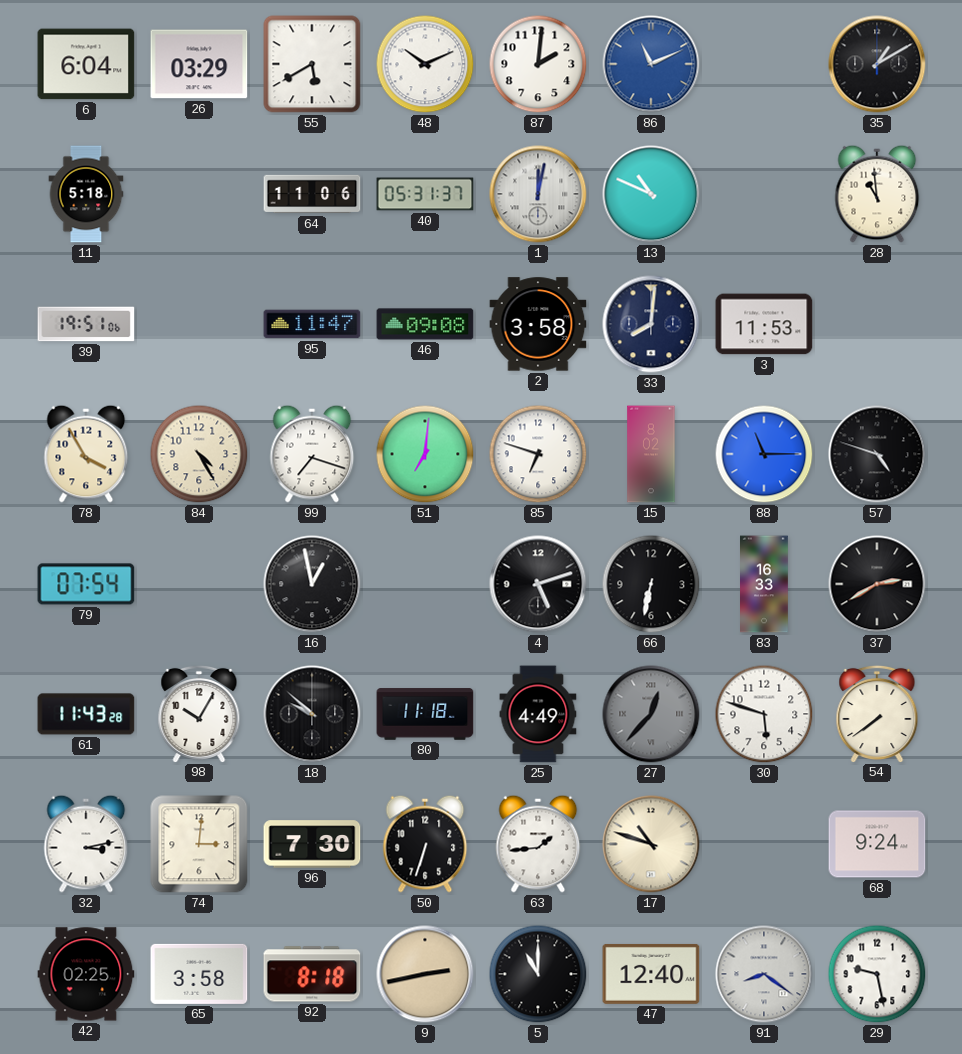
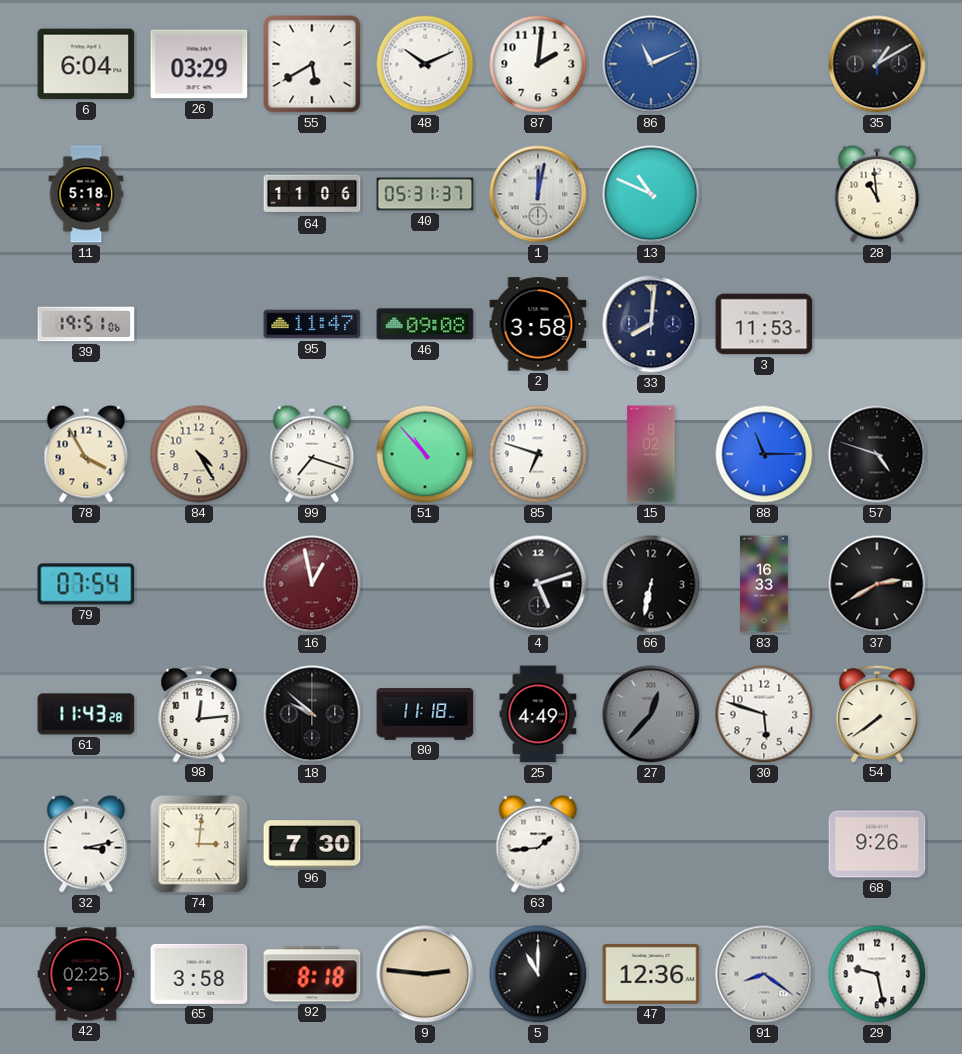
51: 7:01 -> 10:53
16 dial: black -> burgundy
98: 10:05 -> 12:14
50: 6:33 -> none
17: 10:48 -> none
68: 9:24 -> 9:26
9: 2:43 -> 2:46
47: 12:40 -> 12:36
